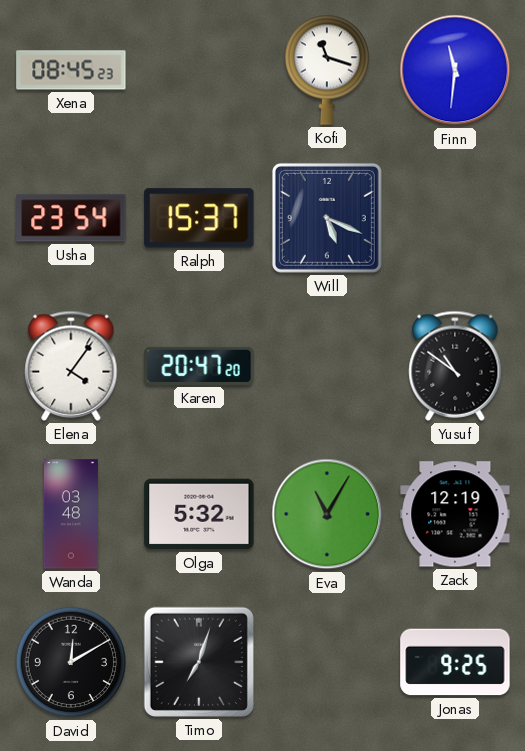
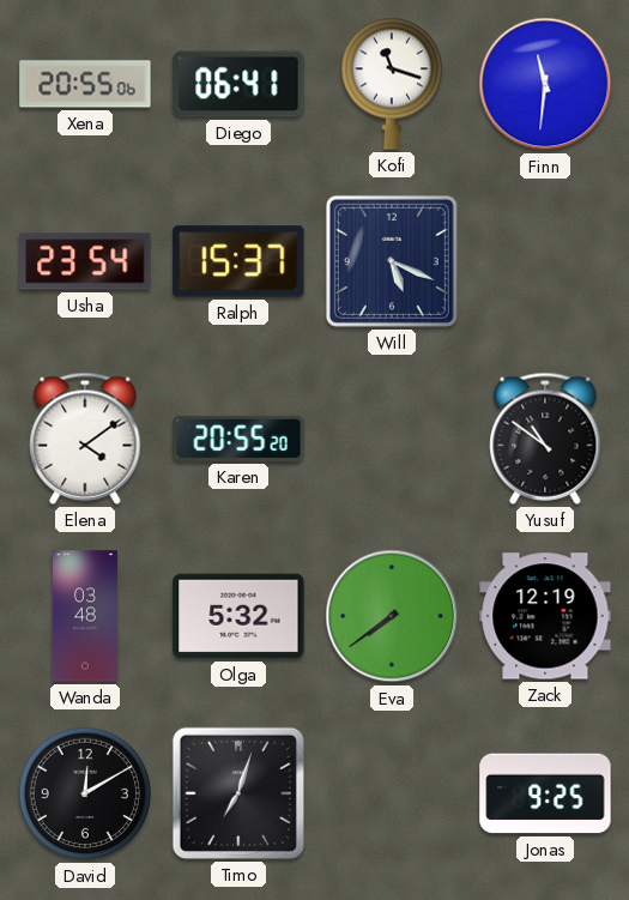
Xena: 08:45 -> 20:55
Diego: none -> 06:41
Elena: 4:06 -> 4:09
Karen: 20:47 -> 20:55
Eva: 11:05 -> 7:39
